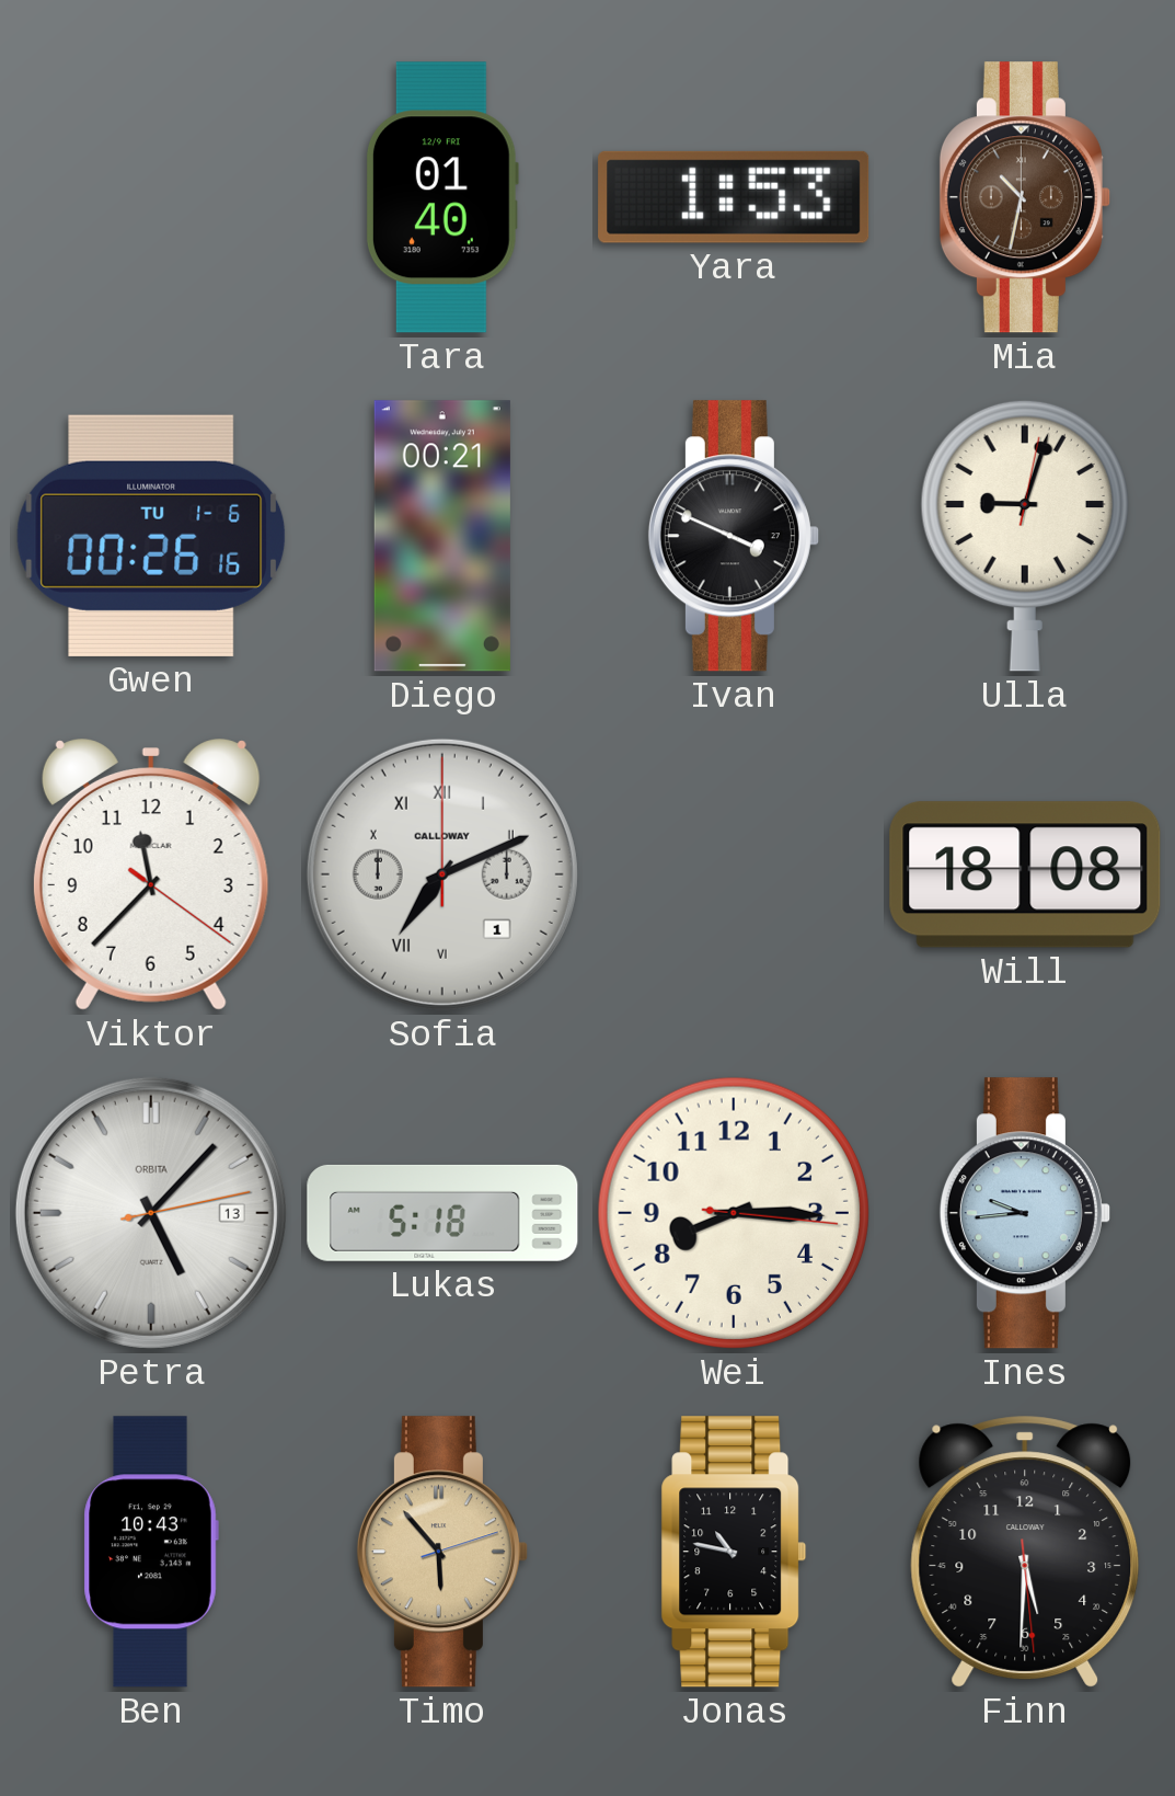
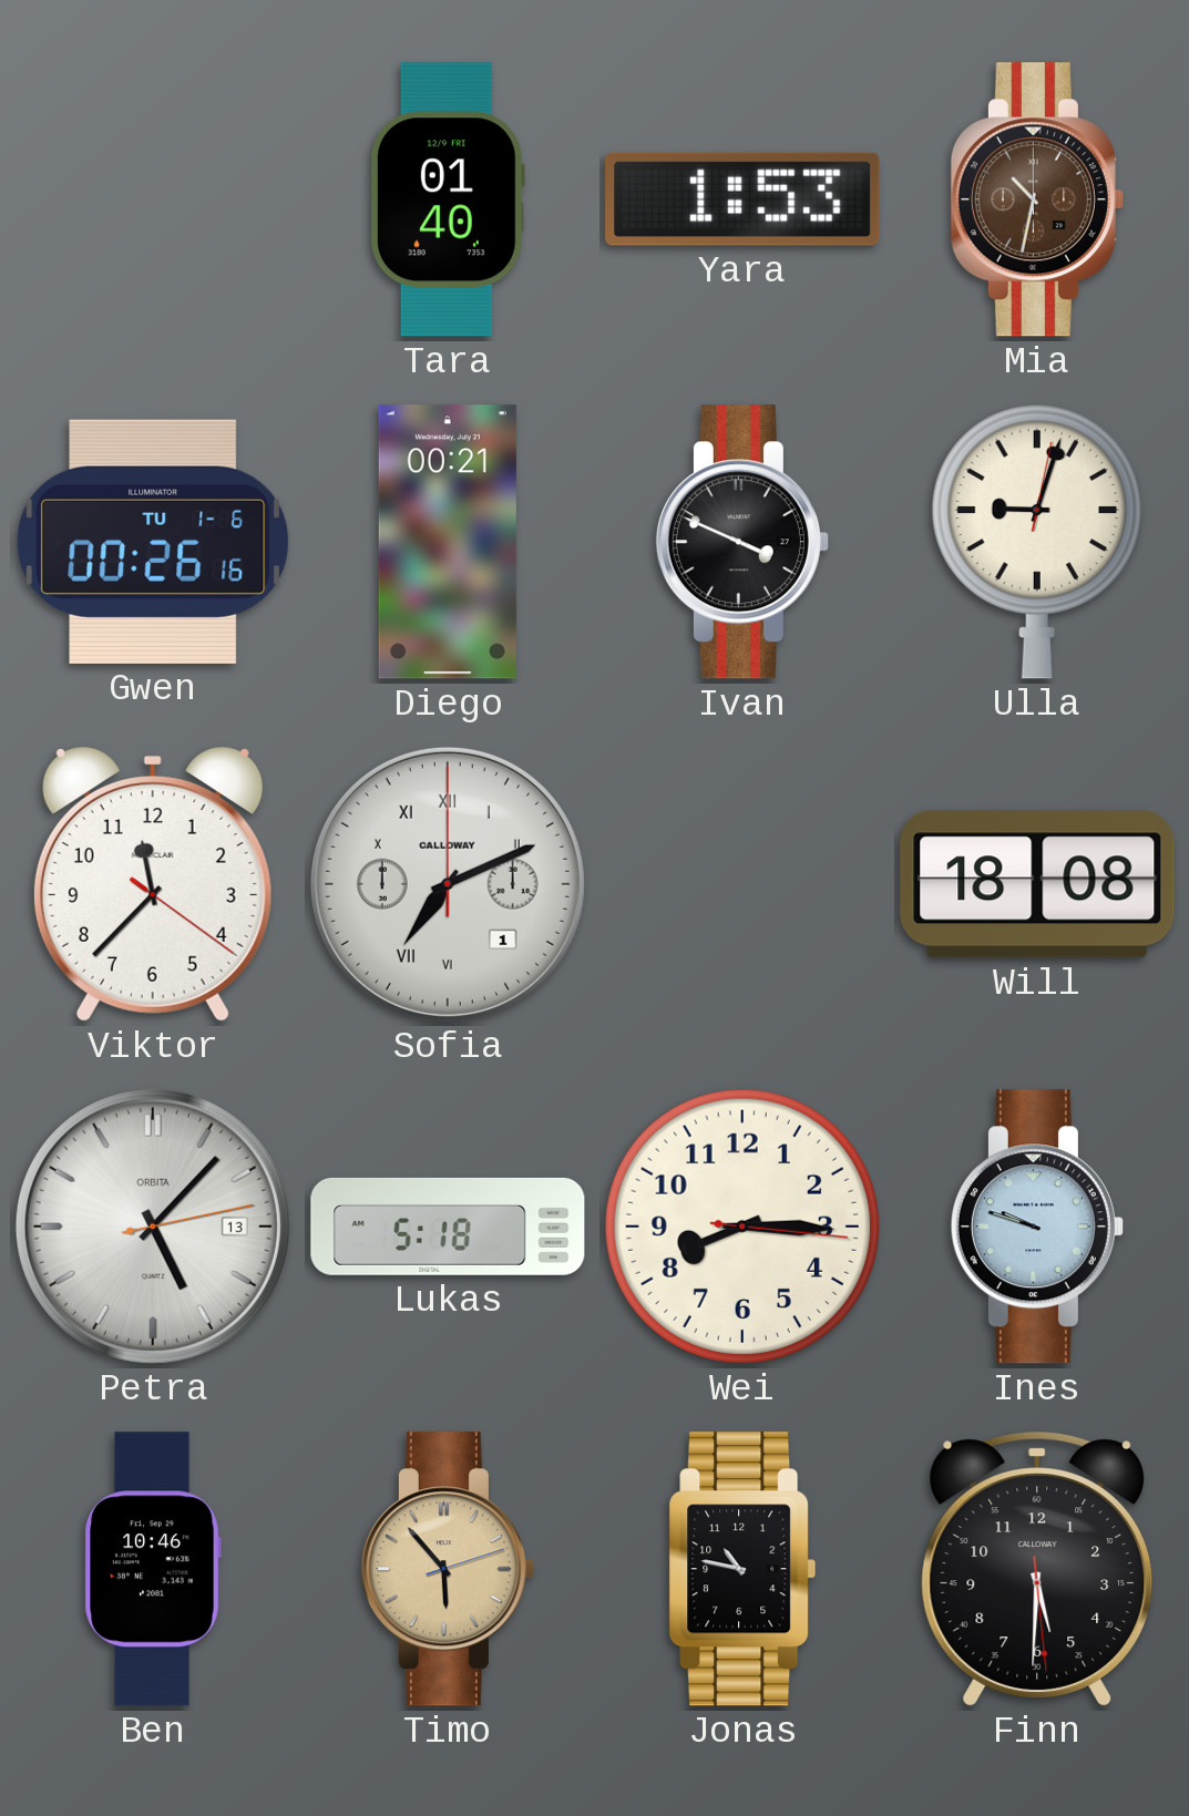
Ines: 9:44 -> 9:48
Ben: 10:43 -> 10:46
